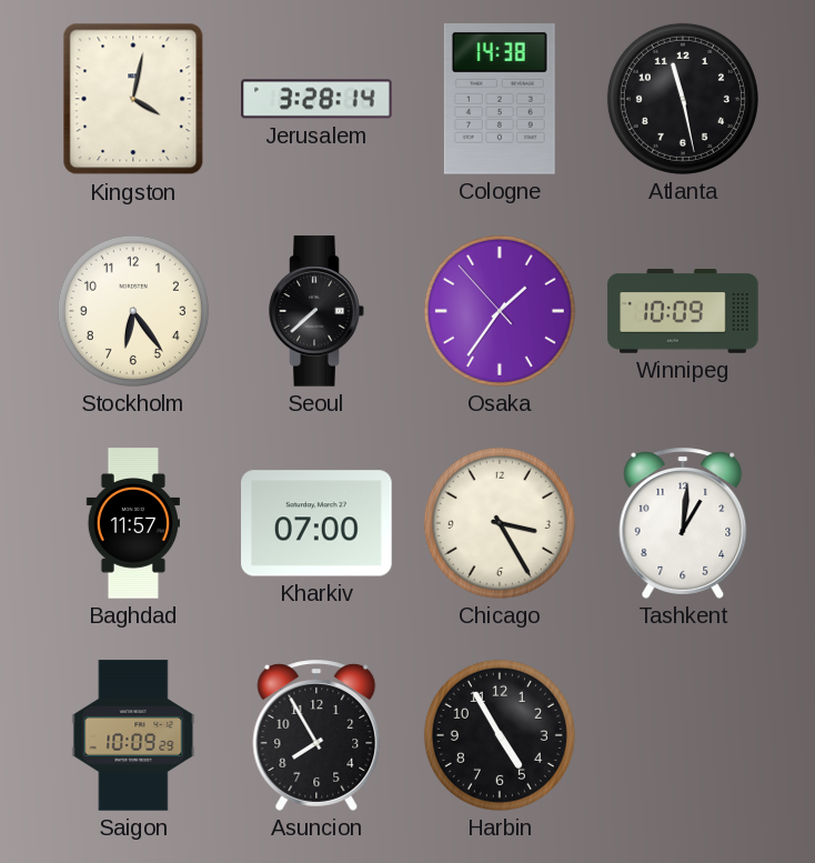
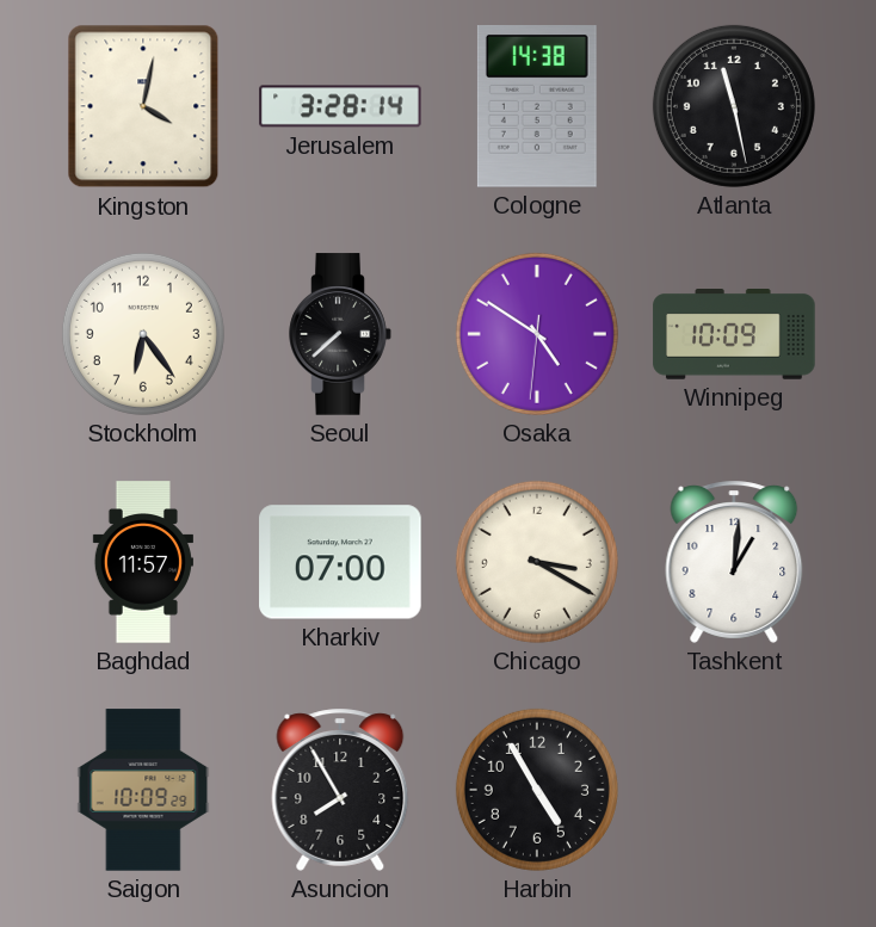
Osaka: 1:35 -> 4:50
Chicago: 3:25 -> 3:20
